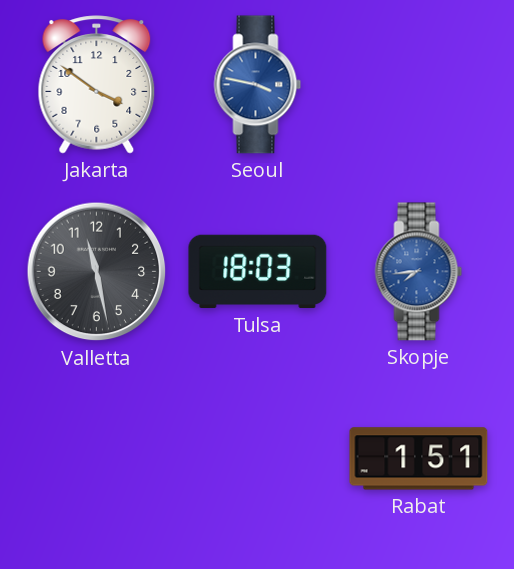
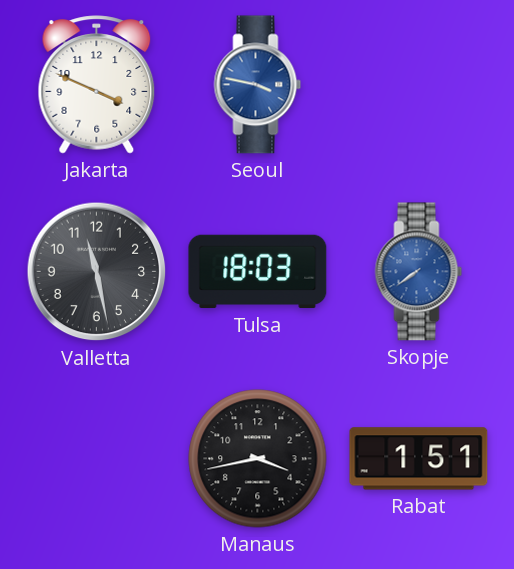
Jakarta: 3:51 -> 3:49
Skopje: 7:44 -> 7:39
Manaus: none -> 3:43
